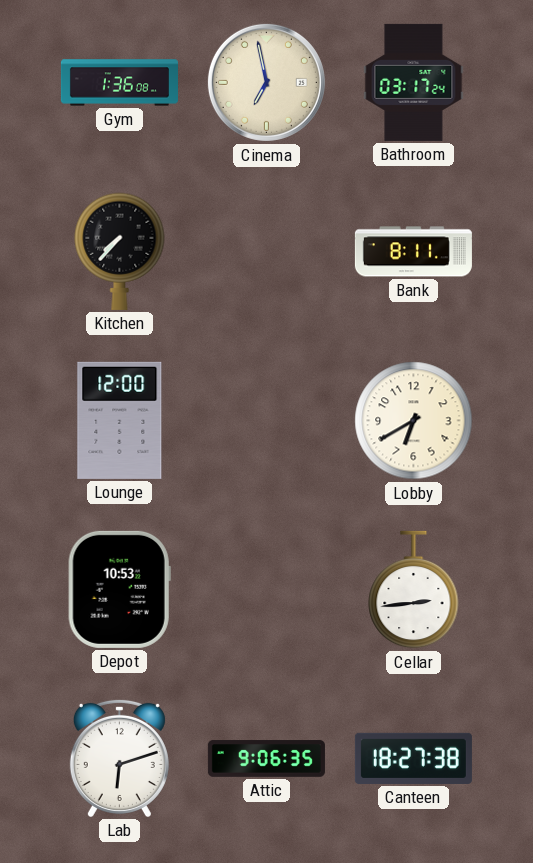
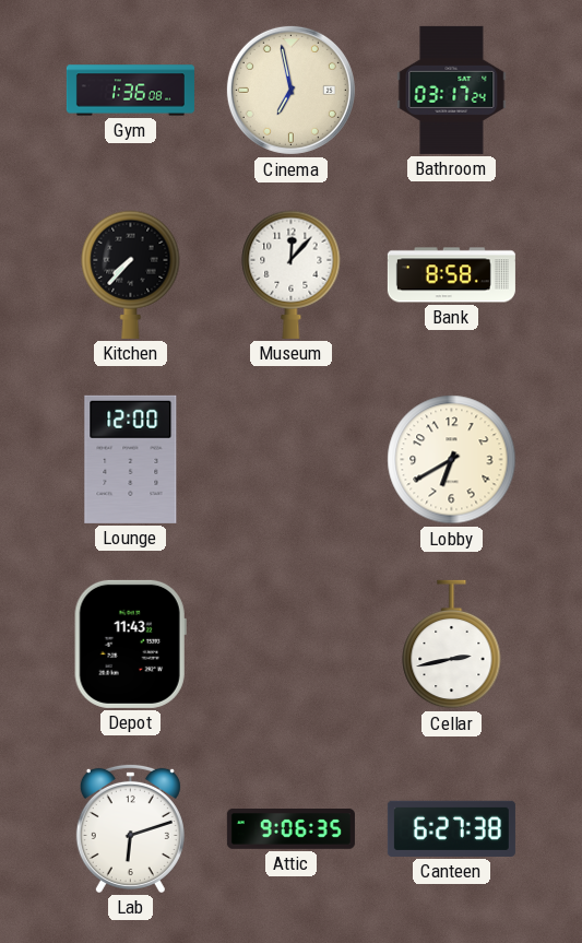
Museum: none -> 12:07
Bank: 8:11 -> 8:58
Depot: 10:53 -> 11:43
Cellar: 2:44 -> 2:43
Canteen: 18:27 -> 6:27
